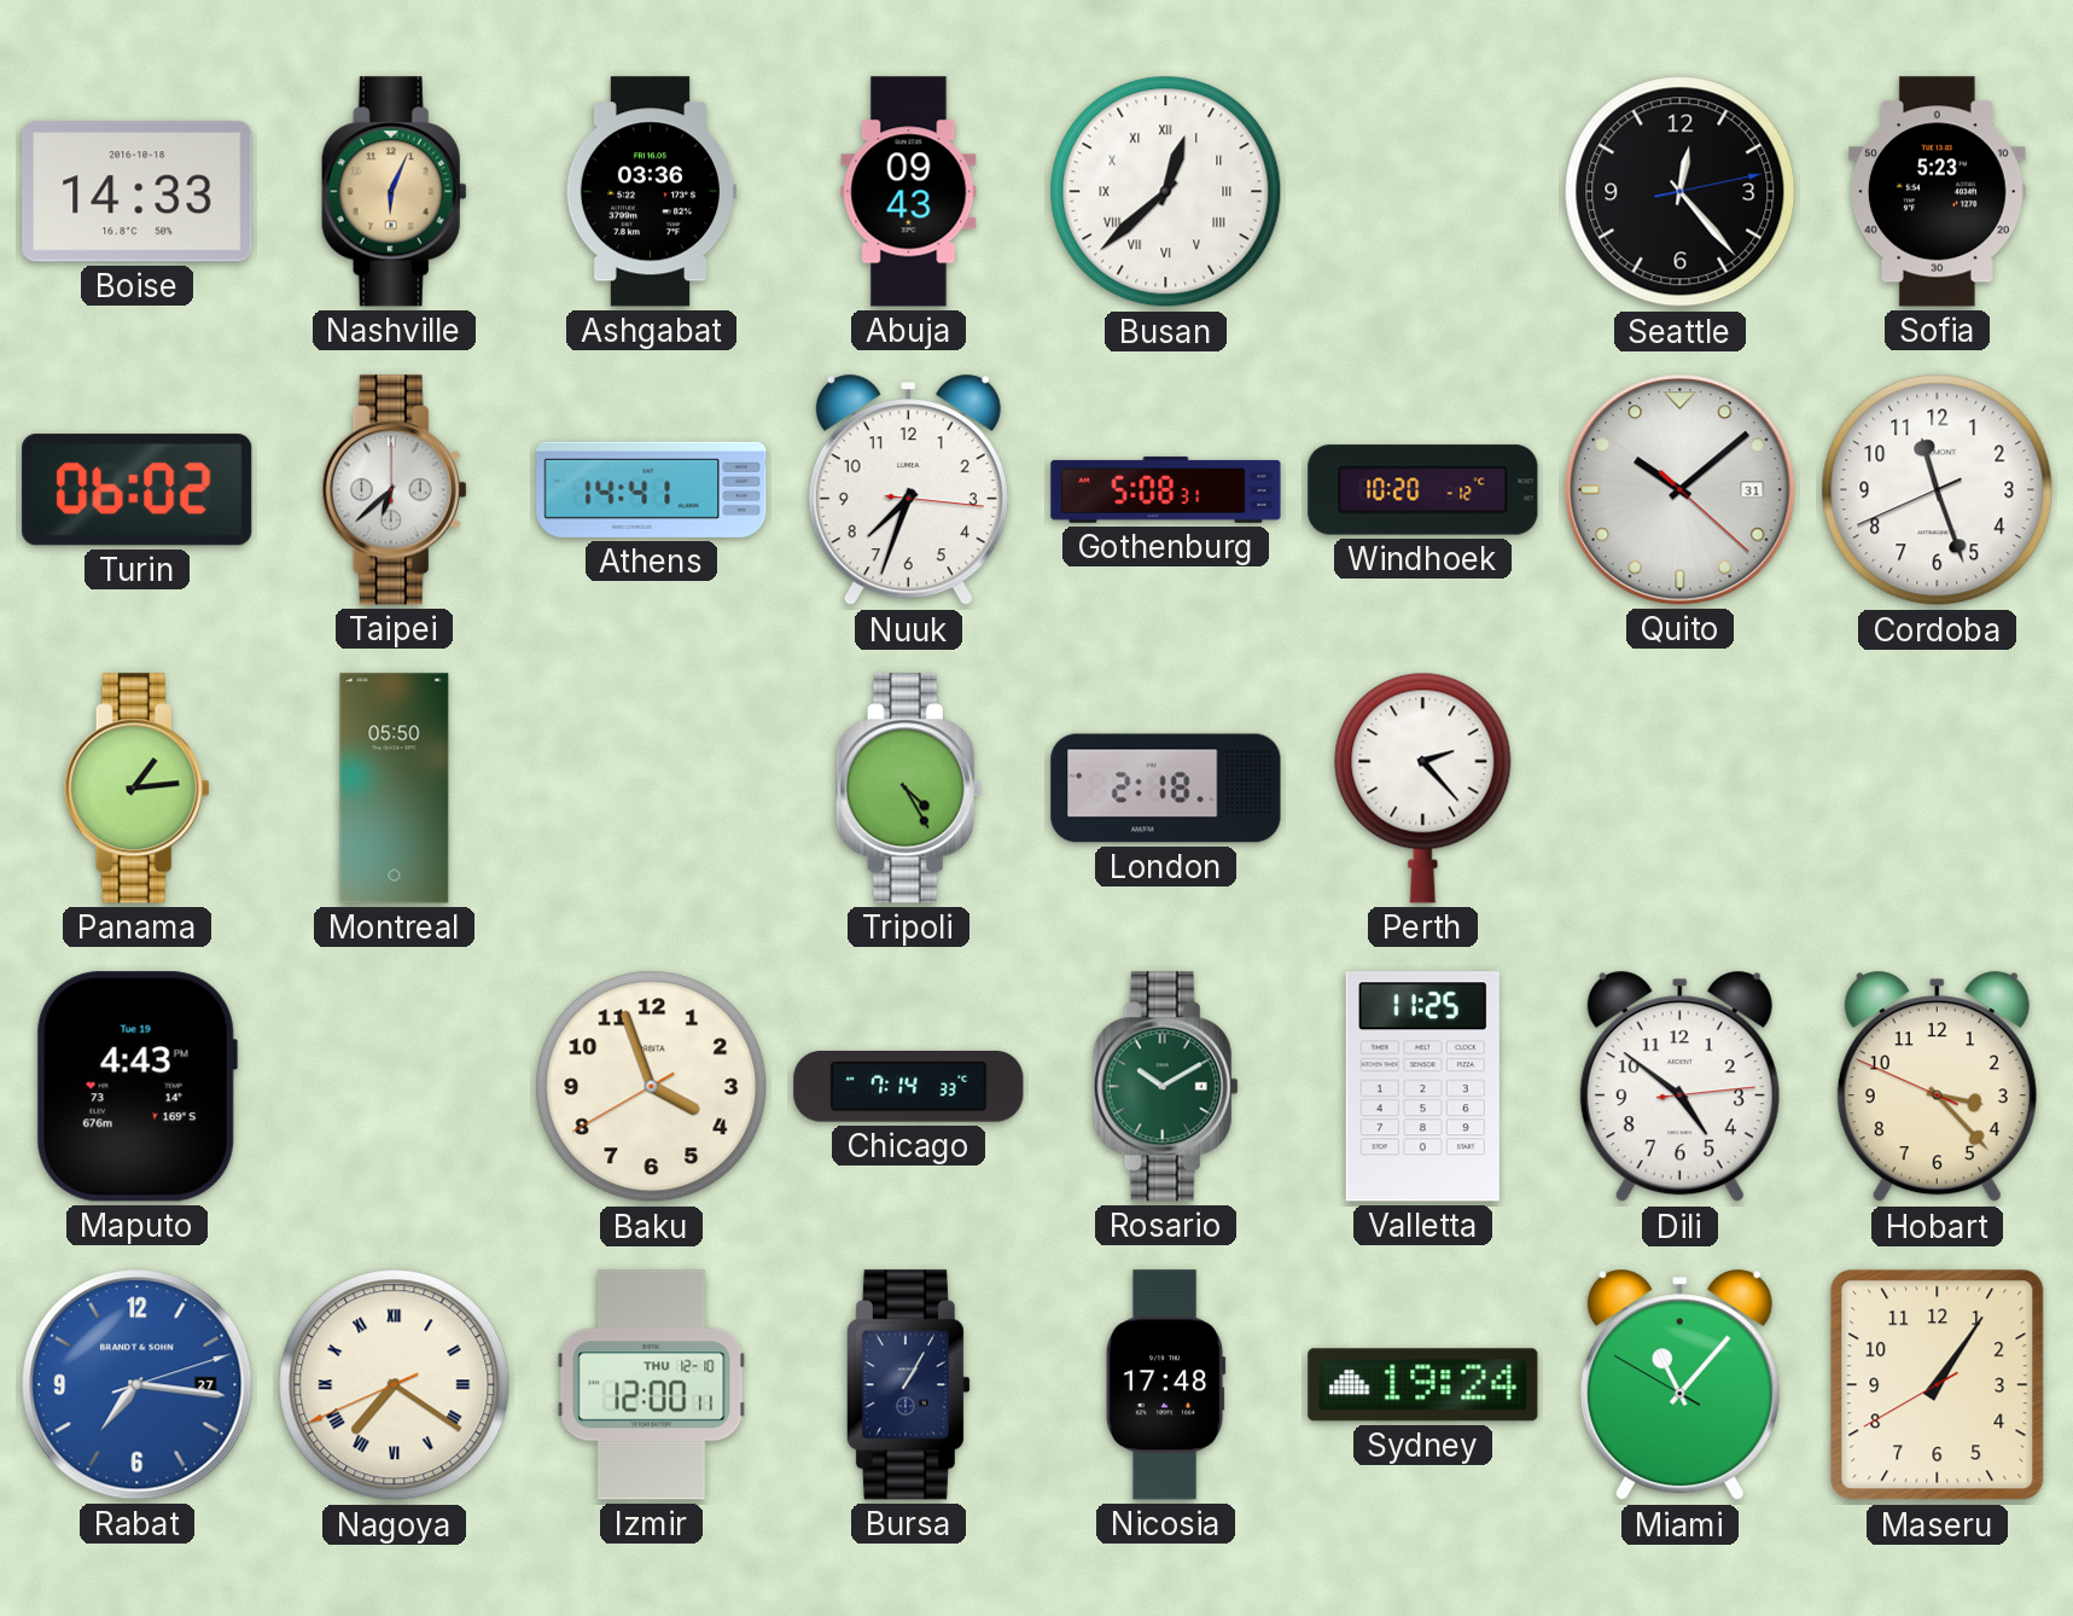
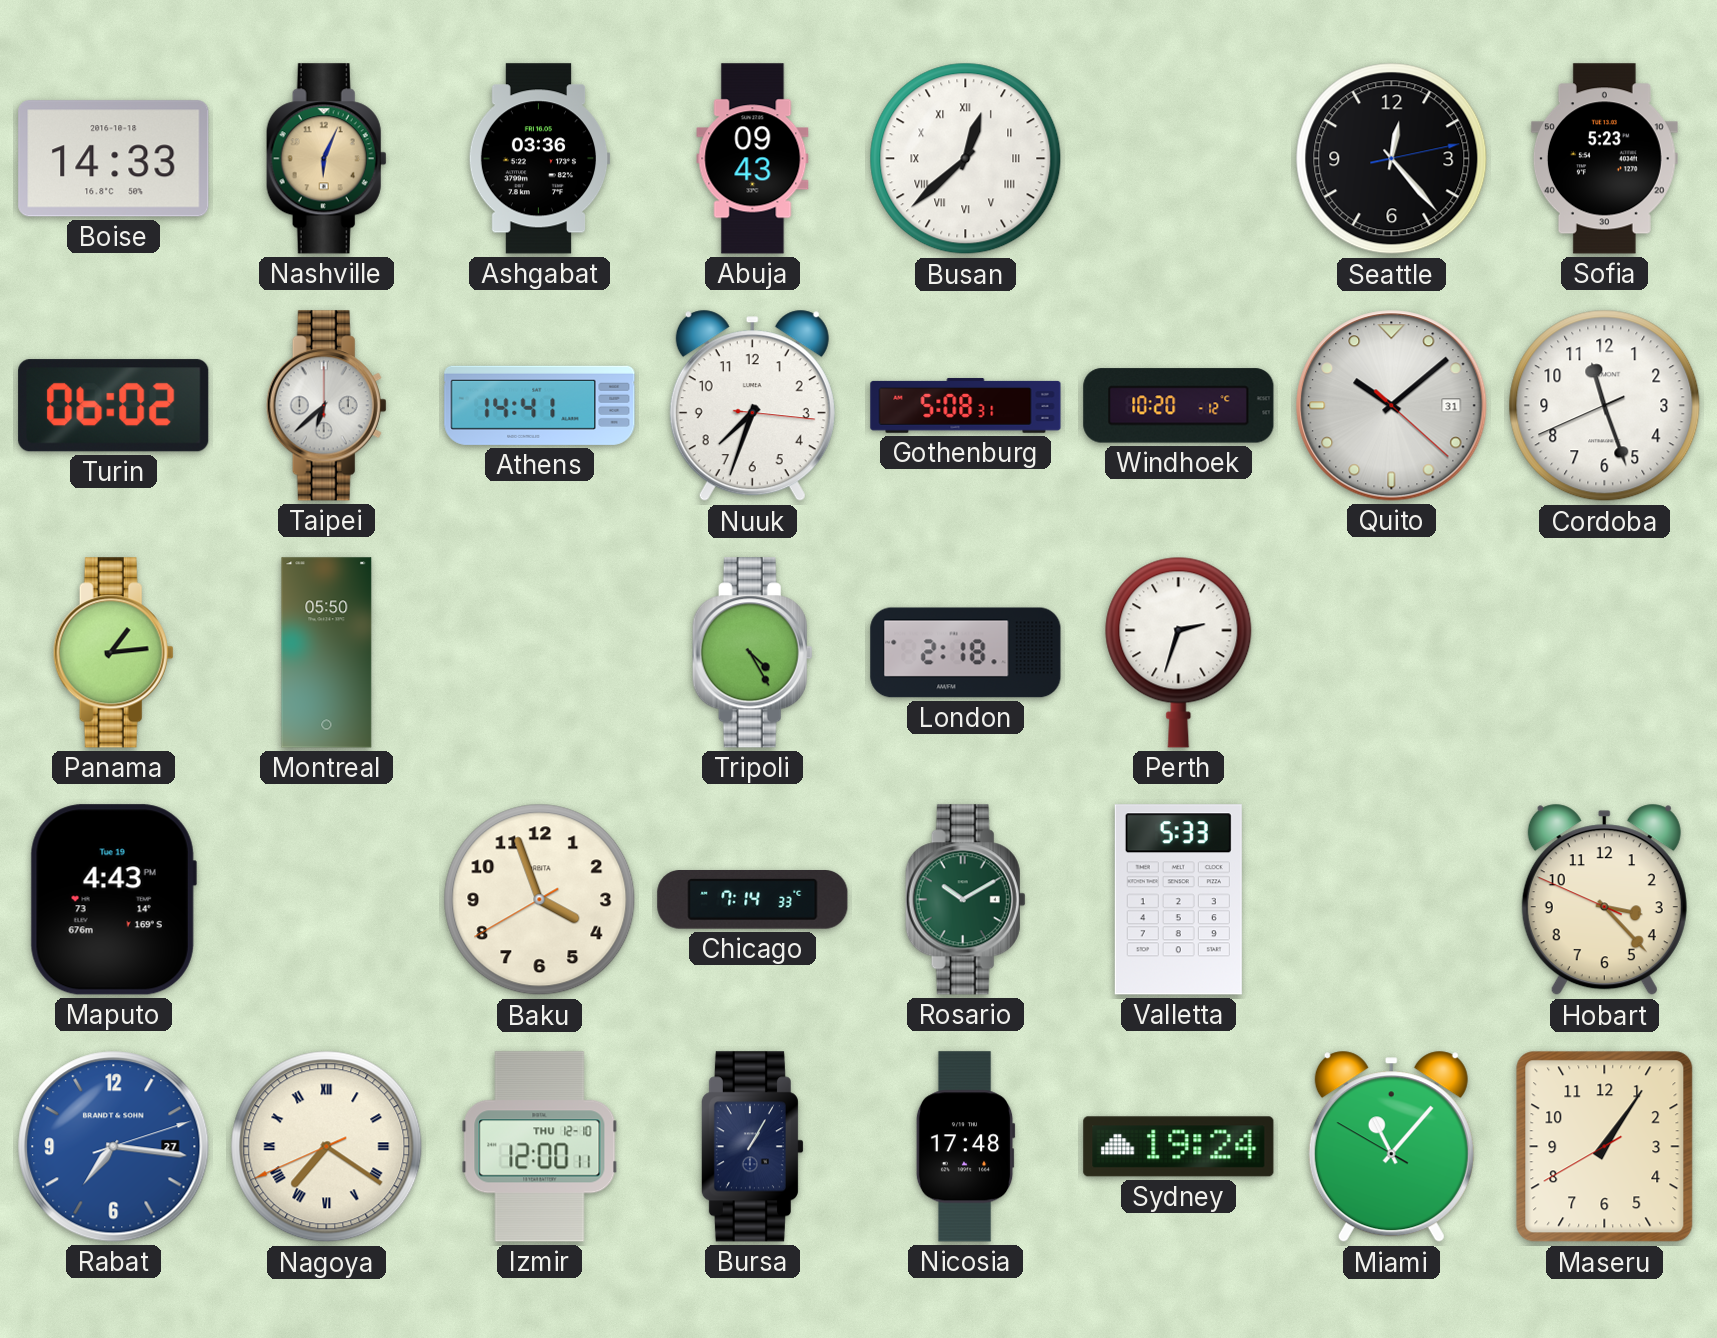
Perth: 2:23 -> 2:33
Valletta: 11:25 -> 5:33
Dili: 4:51 -> none
